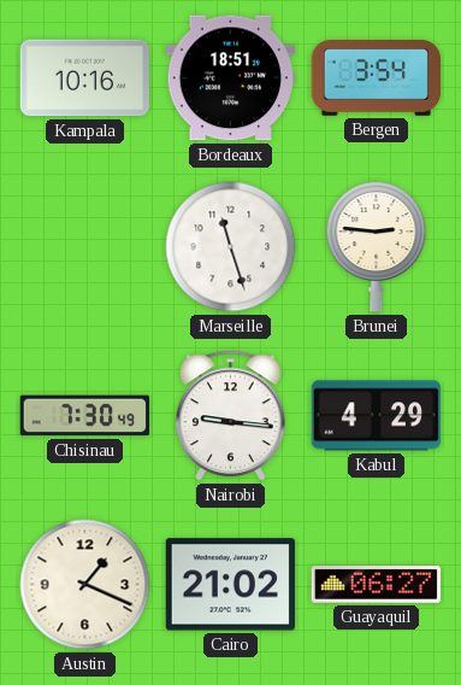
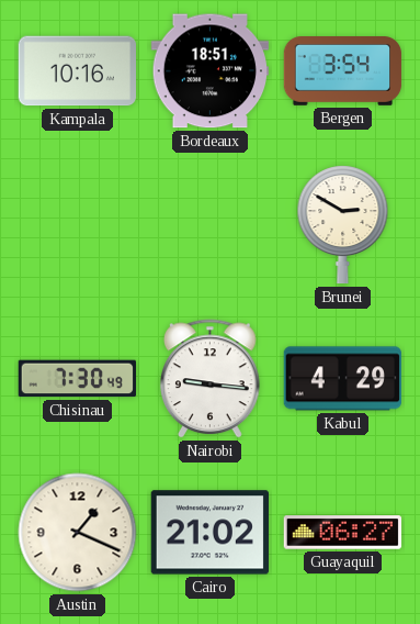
Marseille: 11:27 -> none
Brunei: 2:46 -> 2:50
